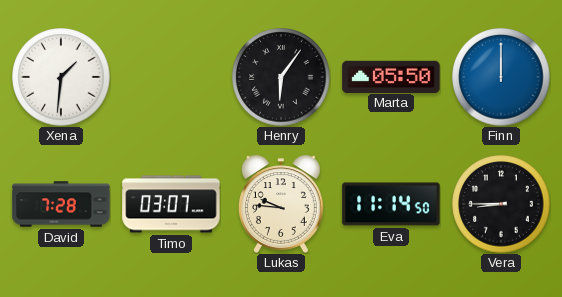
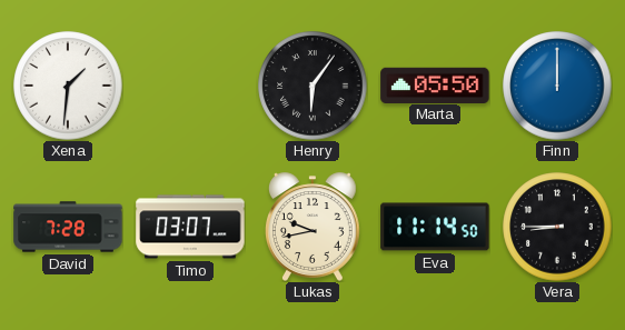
Lukas: 9:46 -> 9:43
